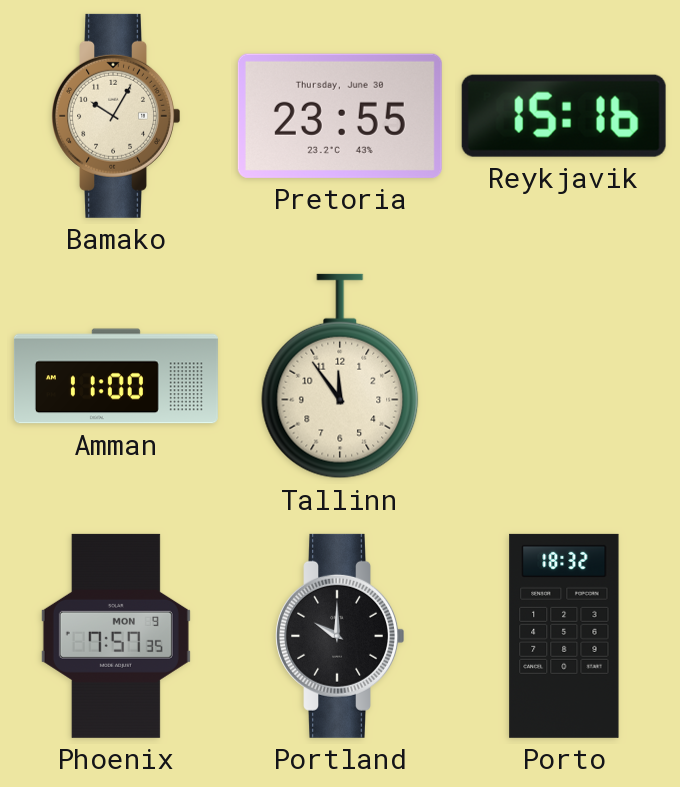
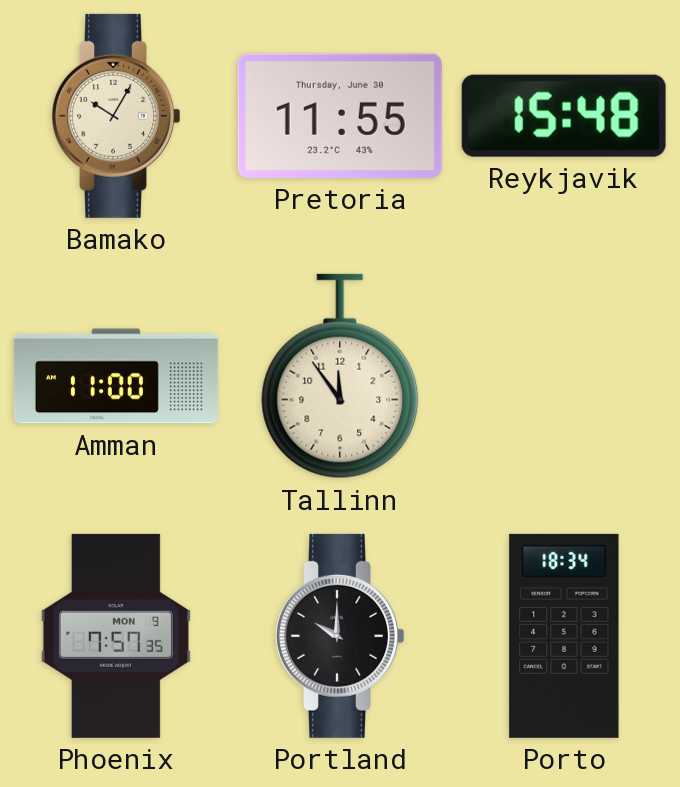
Pretoria: 23:55 -> 11:55
Reykjavik: 15:16 -> 15:48
Porto: 18:32 -> 18:34
